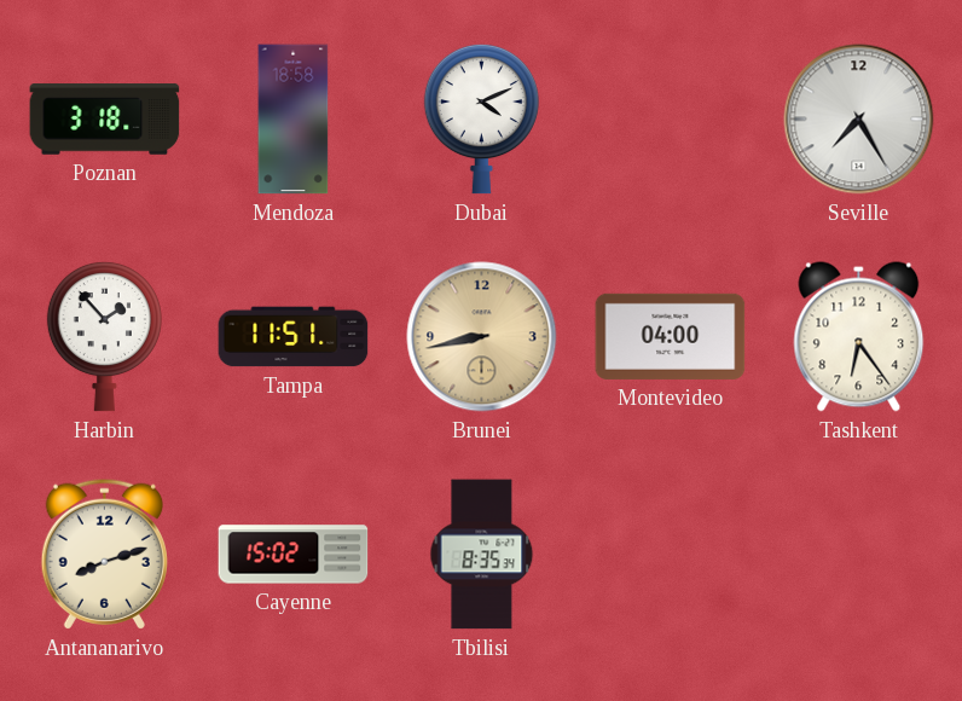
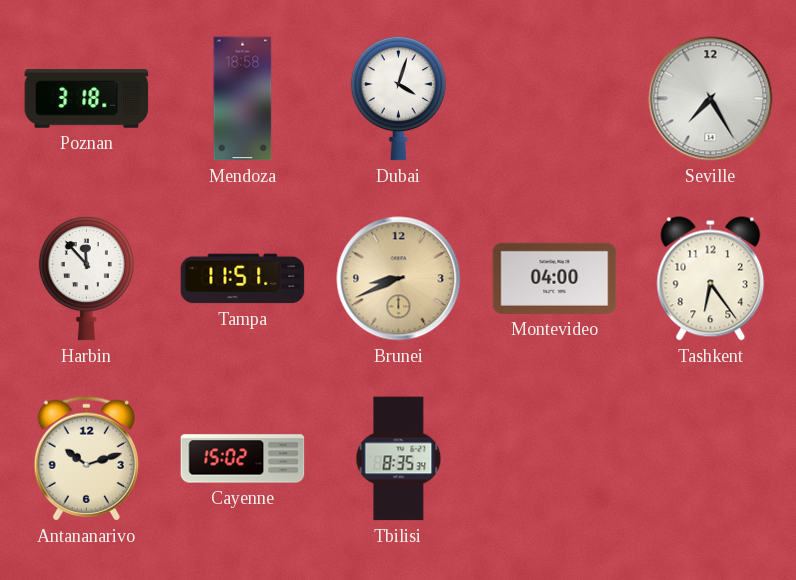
Dubai: 4:11 -> 4:03
Harbin: 1:53 -> 11:53
Brunei: 8:43 -> 8:41
Antananarivo: 8:12 -> 10:12
